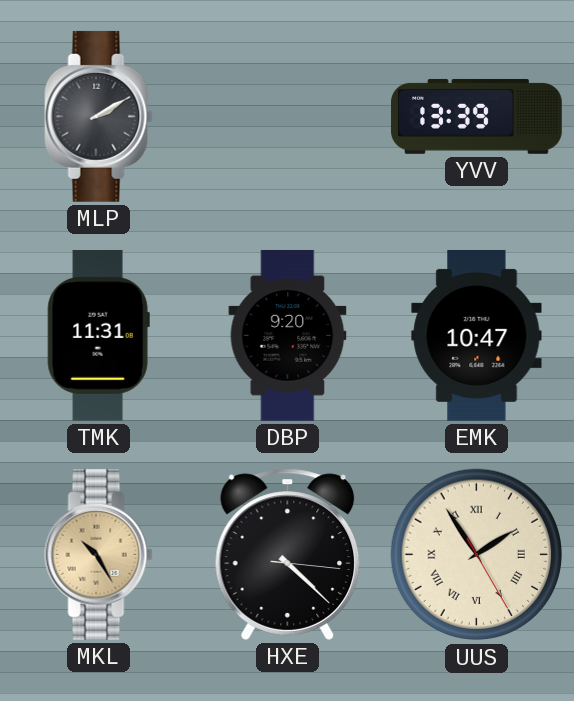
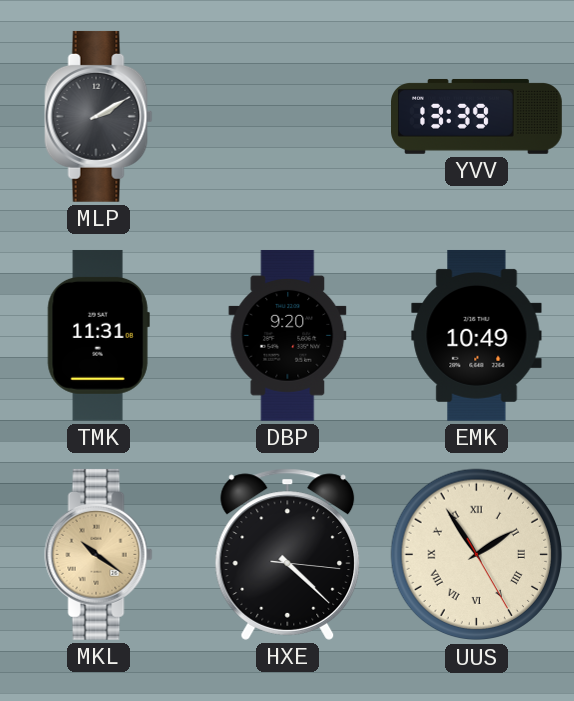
EMK: 10:47 -> 10:49
MKL: 10:25 -> 10:21
